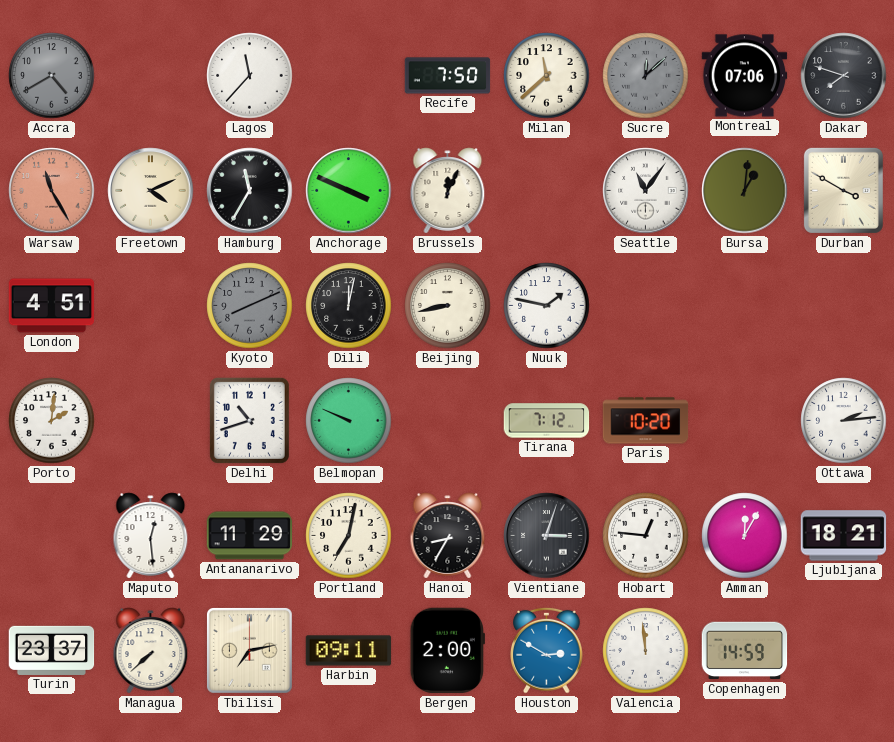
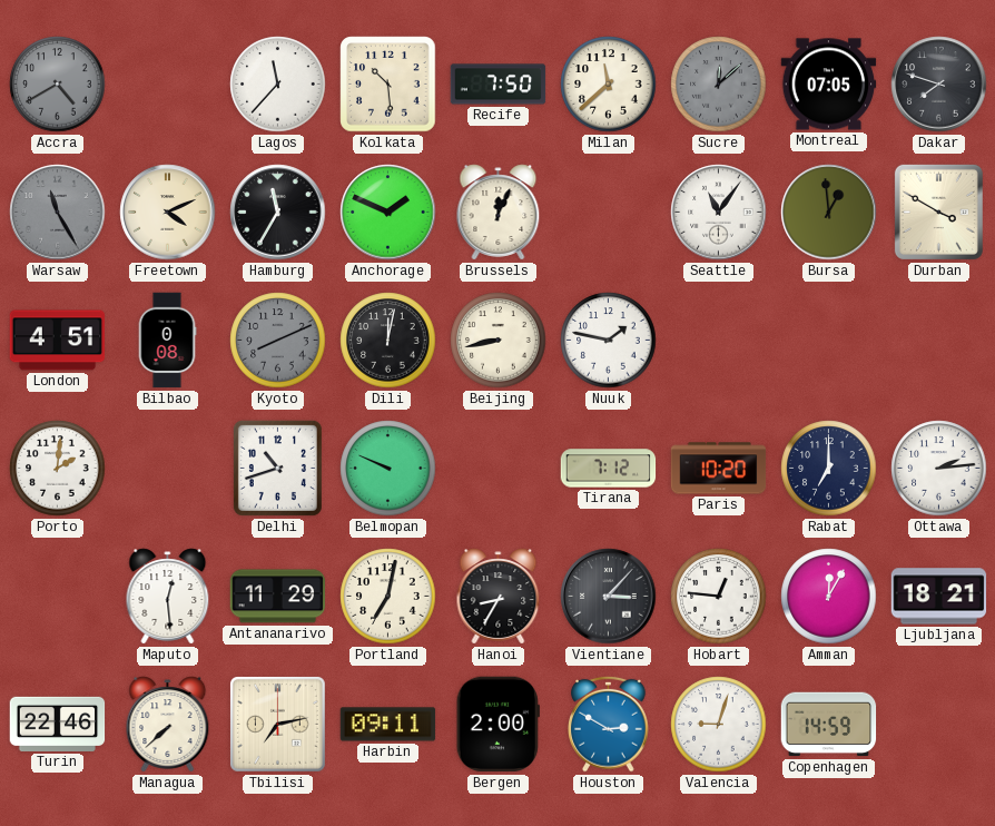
Kolkata: none -> 10:29
Montreal: 07:06 -> 07:05
Warsaw dial: salmon -> grey
Anchorage: 3:49 -> 1:49
Bursa: 1:01 -> 12:59
Bilbao: none -> 0:08
Rabat: none -> 7:00
Vientiane: 3:03 -> 3:07
Turin: 23:37 -> 22:46
Valencia: 11:59 -> 9:03
